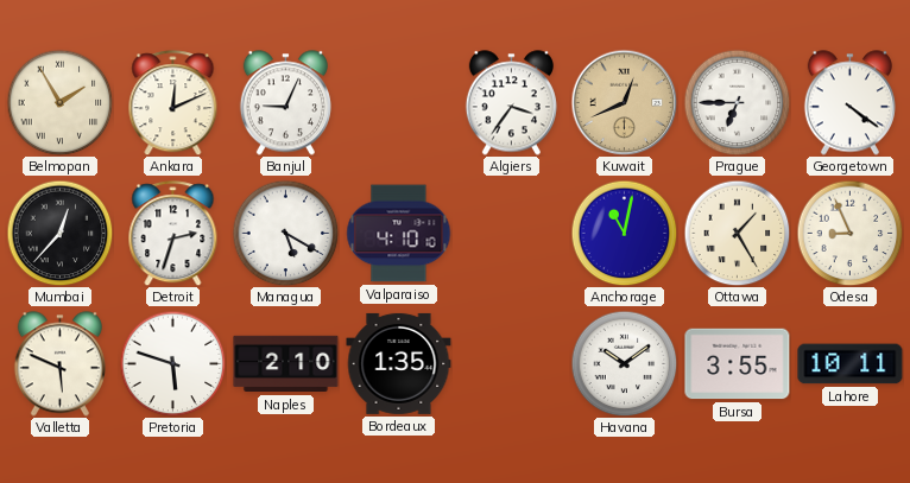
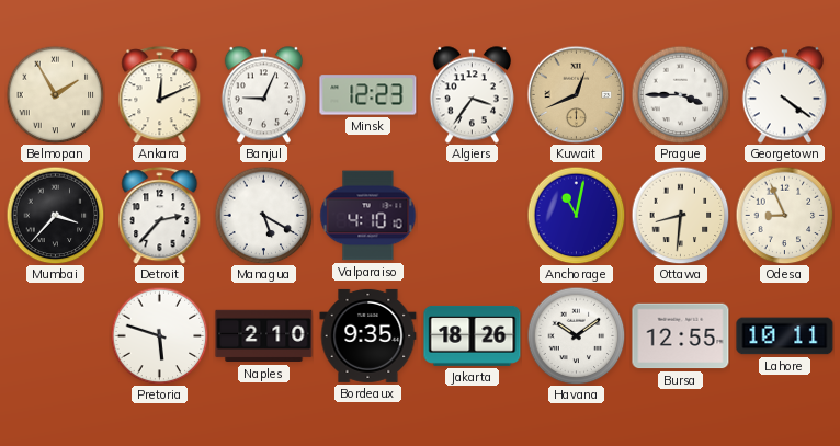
Minsk: none -> 12:23
Prague: 6:45 -> 3:45
Mumbai: 12:37 -> 3:37
Detroit: 2:33 -> 2:37
Ottawa: 1:25 -> 8:31
Valletta: 5:49 -> none
Bordeaux: 1:35 -> 9:35
Jakarta: none -> 18:26
Bursa: 3:55 -> 12:55
